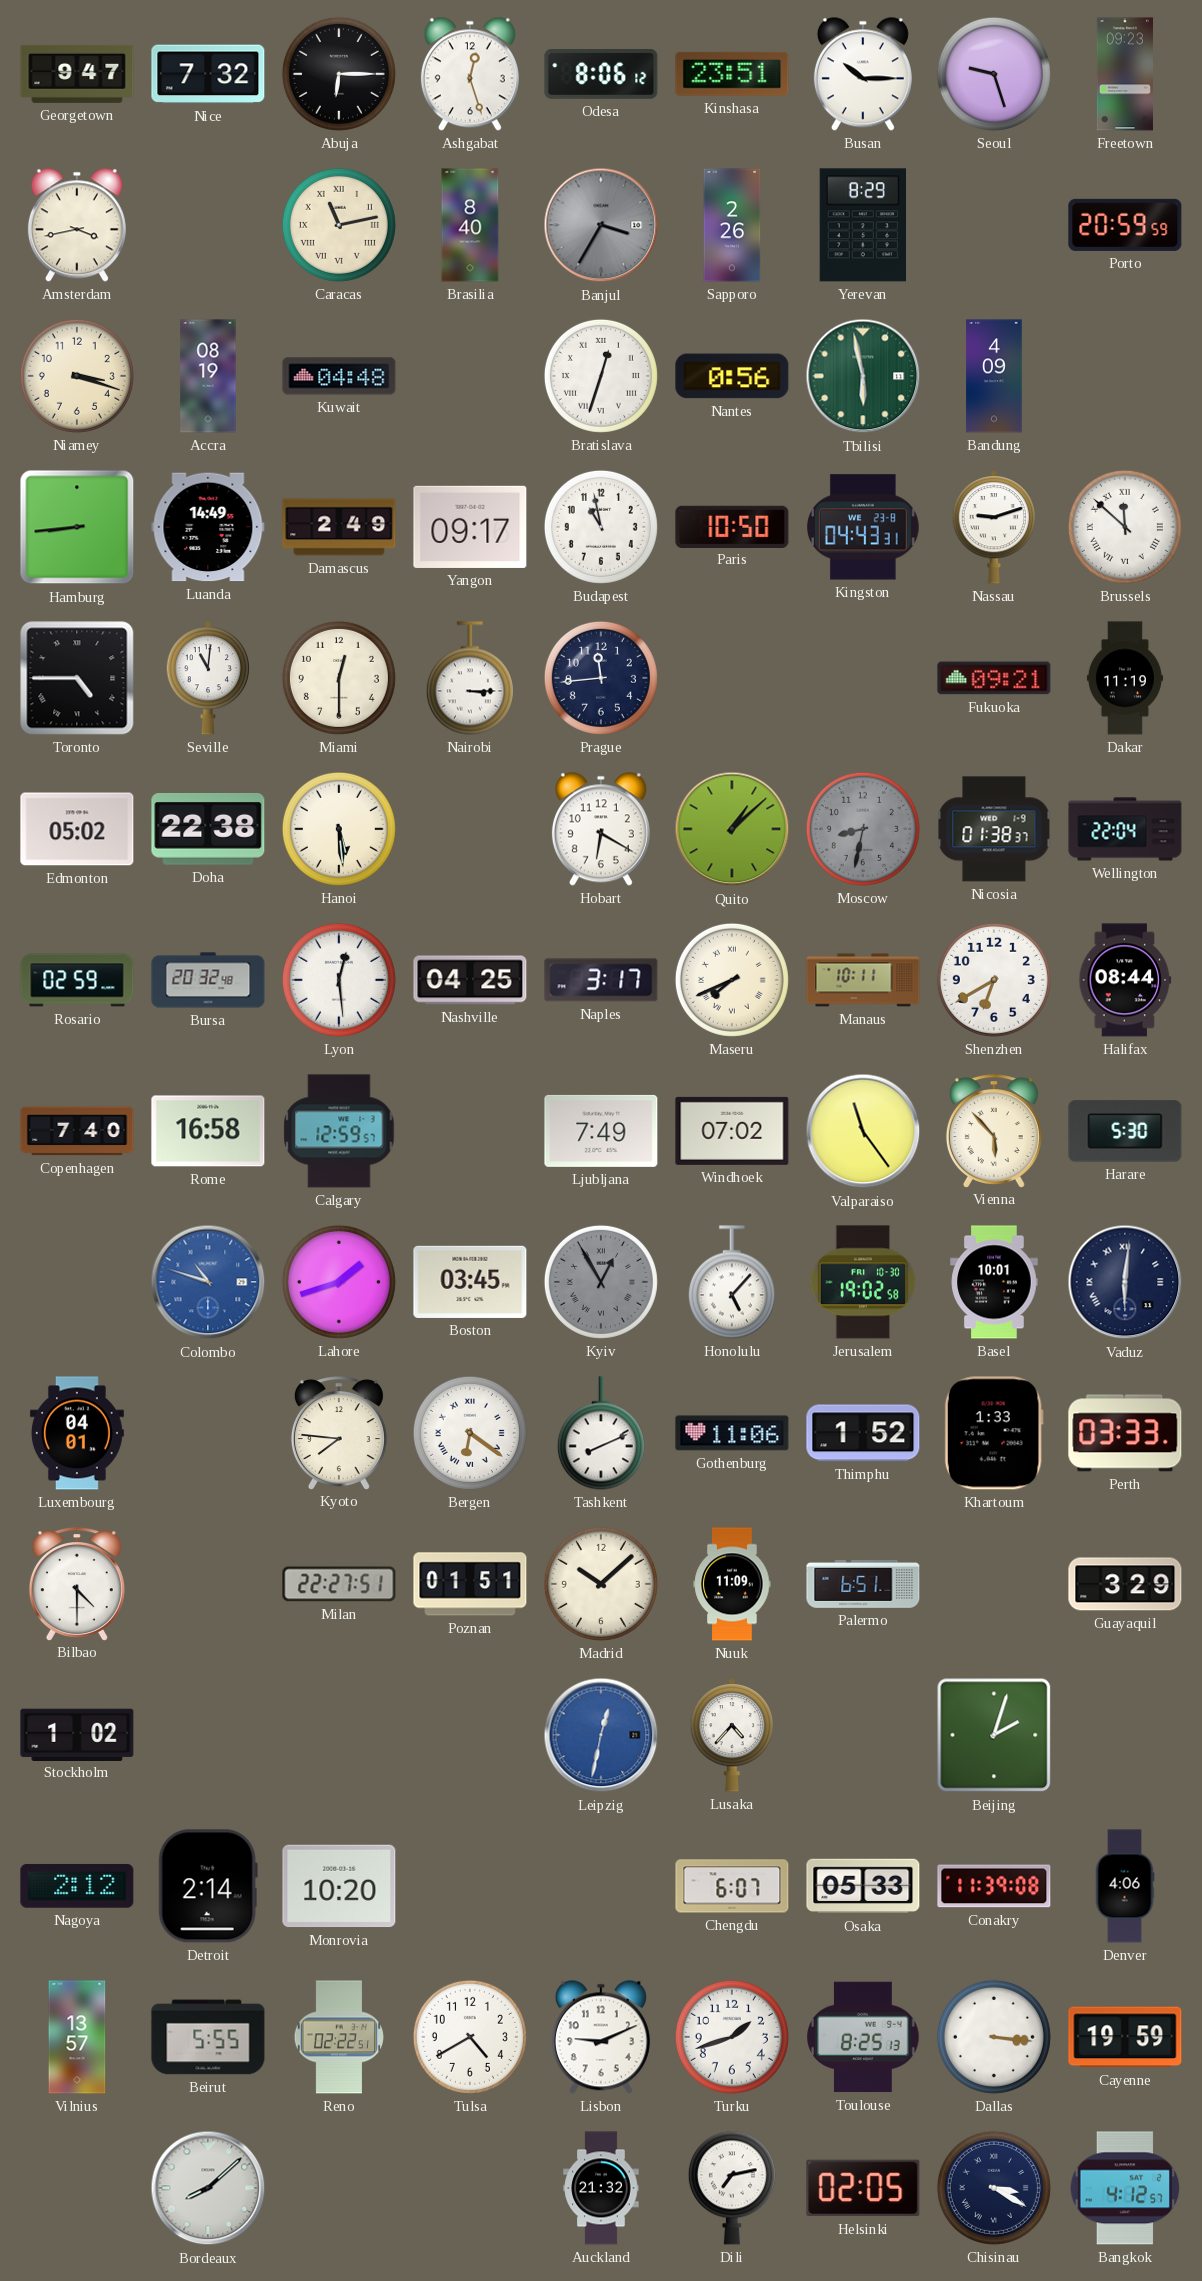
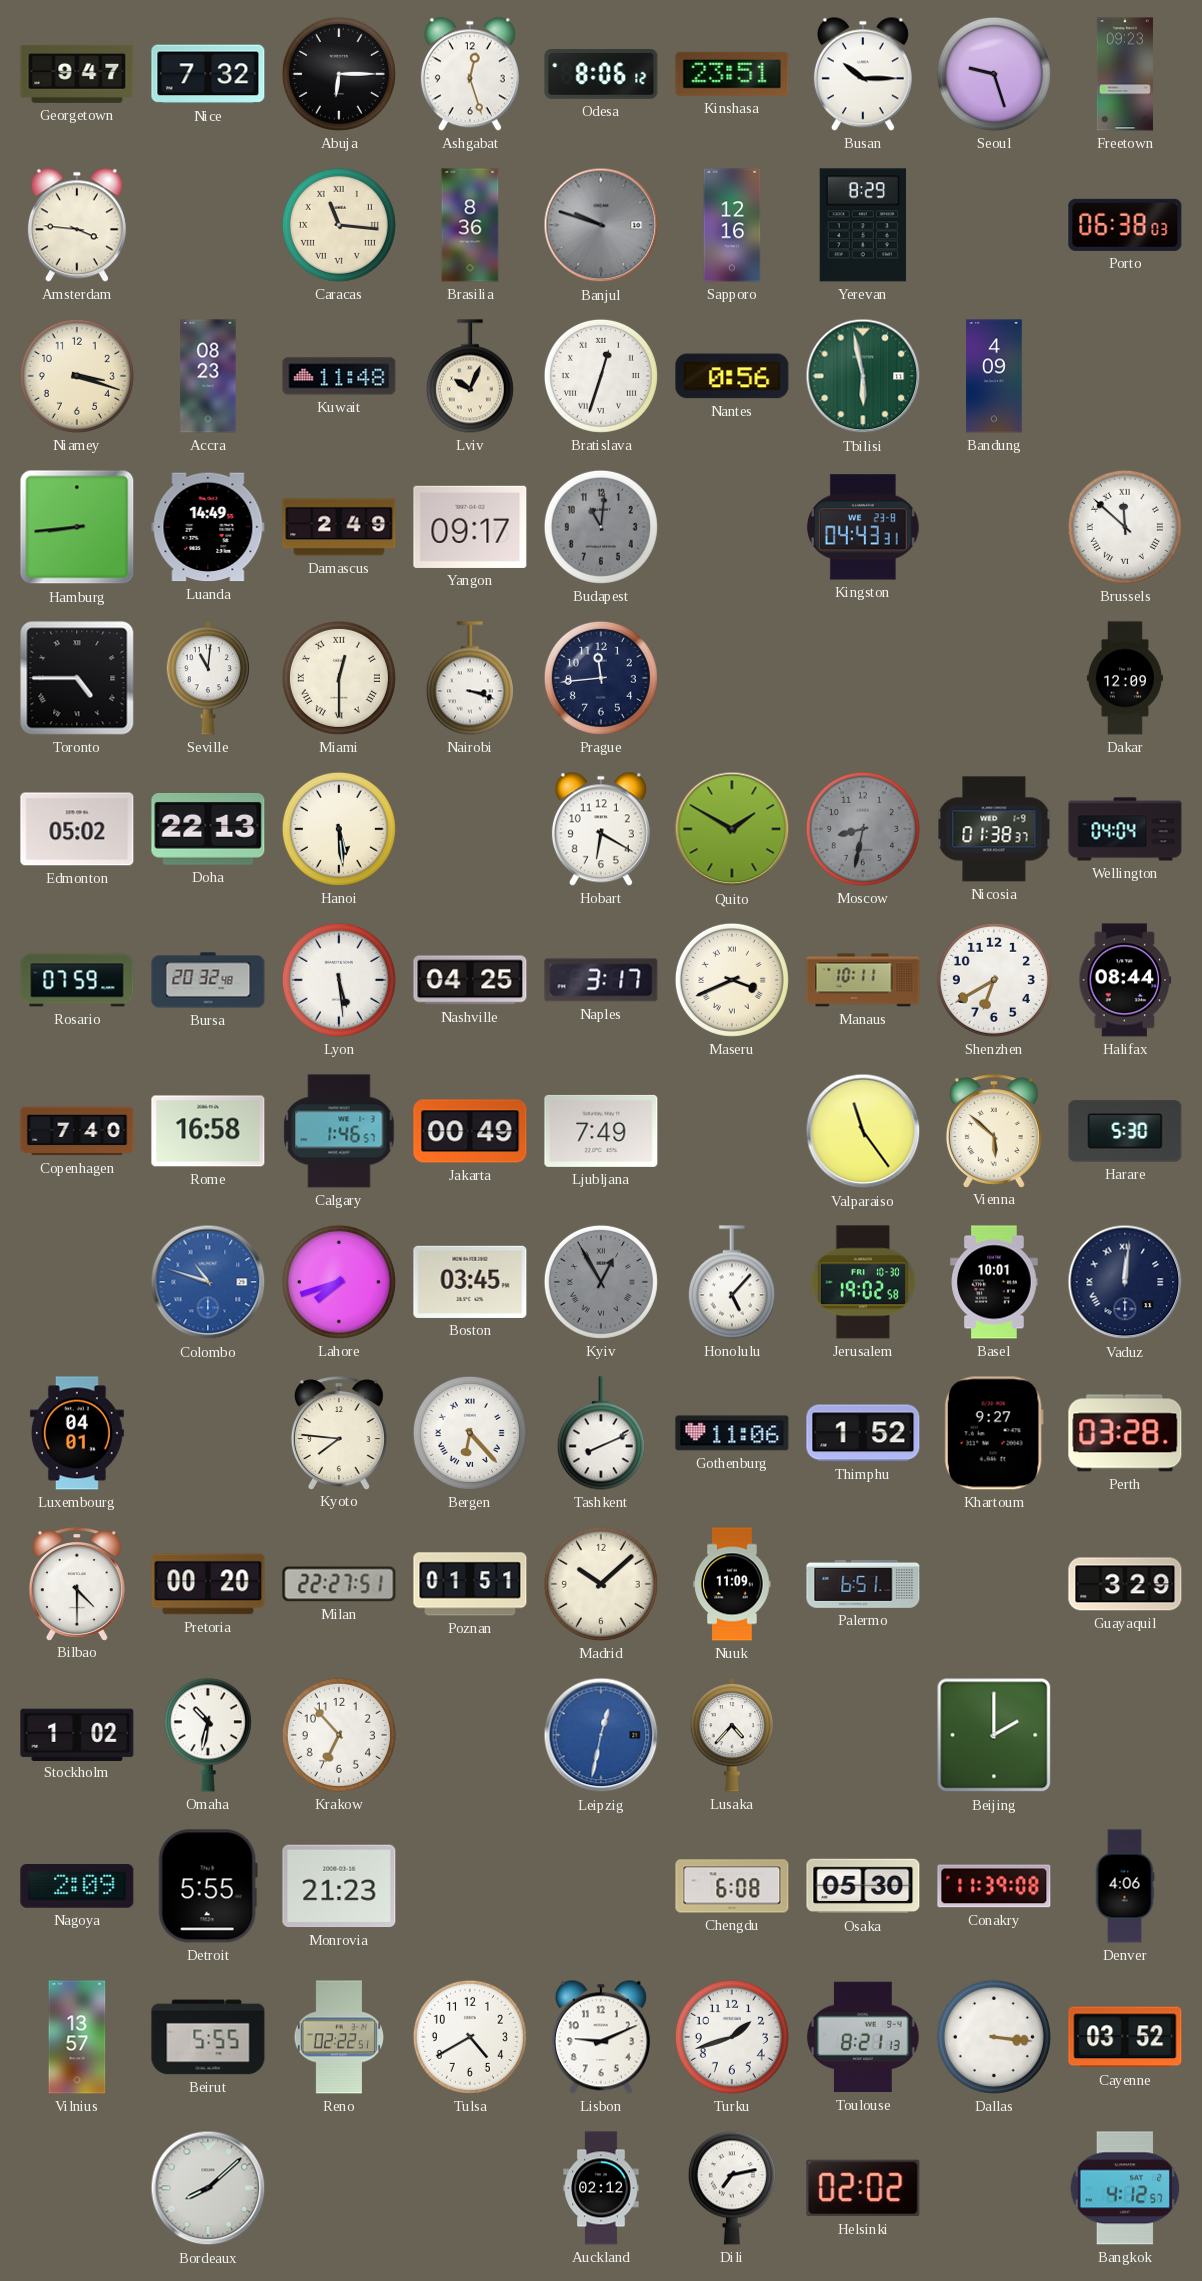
Amsterdam: 3:43 -> 3:46
Caracas: 11:13 -> 11:16
Brasilia: 8:40 -> 8:36
Banjul: 3:35 -> 9:48
Sapporo: 2:26 -> 12:16
Porto: 20:59 -> 06:38
Accra: 08:19 -> 08:23
Kuwait: 04:48 -> 11:48
Lviv: none -> 10:04
Budapest: 10:58 -> 11:01
Budapest dial: white -> grey
Paris: 10:50 -> none
Nassau: 9:12 -> none
Miami numerals: Arabic -> Roman
Nairobi: 3:15 -> 3:18
Fukuoka: 09:21 -> none
Dakar: 11:19 -> 12:09
Doha: 22:38 -> 22:13
Quito: 1:08 -> 1:50
Wellington: 22:04 -> 04:04
Rosario: 02:59 -> 07:59
Lyon: 12:29 -> 5:29
Maseru: 7:41 -> 3:41
Calgary: 12:59 -> 1:46
Jakarta: none -> 00:49
Windhoek: 07:02 -> none
Vienna: 5:53 -> 5:52
Lahore: 1:42 -> 7:42
Vaduz: 6:01 -> 12:01
Bergen: 6:21 -> 6:23
Khartoum: 1:33 -> 9:27
Perth: 03:33 -> 03:28
Pretoria: none -> 00:20
Omaha: none -> 10:32
Krakow: none -> 6:53
Beijing: 2:03 -> 2:00
Nagoya: 2:12 -> 2:09
Detroit: 2:14 -> 5:55
Monrovia: 10:20 -> 21:23
Chengdu: 6:07 -> 6:08
Osaka: 05:33 -> 05:30
Toulouse: 8:25 -> 8:21
Cayenne: 19:59 -> 03:52
Auckland: 21:32 -> 02:12
Helsinki: 02:05 -> 02:02
Chisinau: 3:20 -> none
